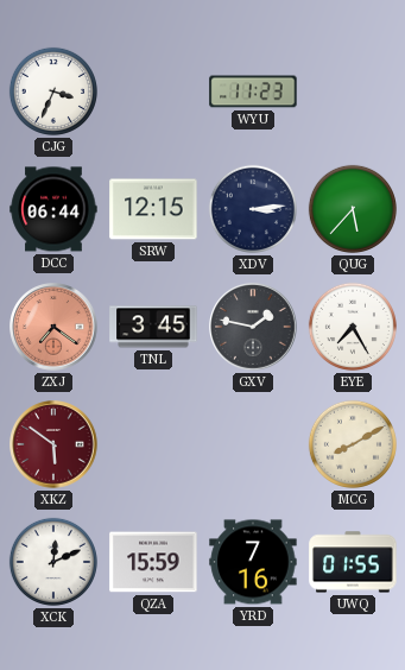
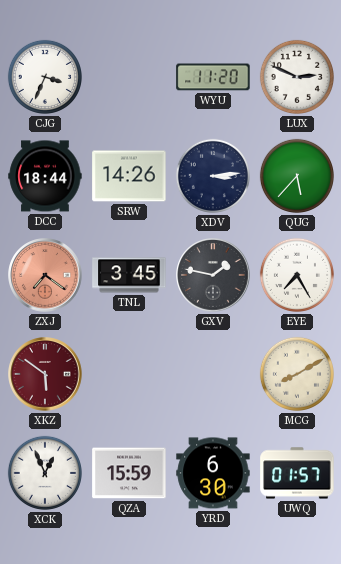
WYU: 11:23 -> 11:20
LUX: none -> 2:49
DCC: 06:44 -> 18:44
SRW: 12:15 -> 14:26
XCK: 12:11 -> 12:56
YRD: 7:16 -> 6:30
UWQ: 01:55 -> 01:57
